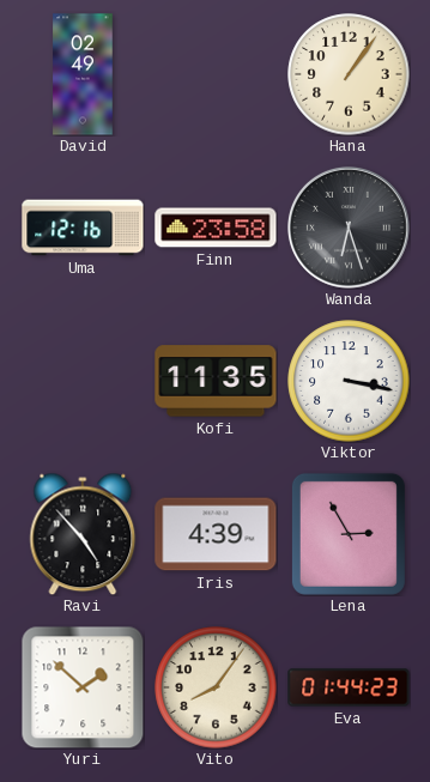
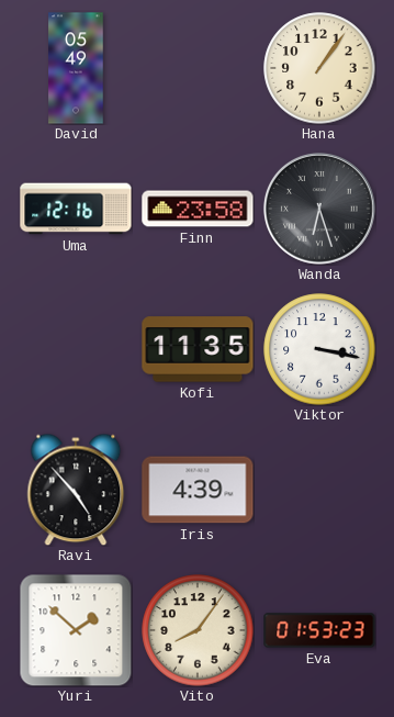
David: 02:49 -> 05:49
Lena: 2:55 -> none
Eva: 01:44 -> 01:53
